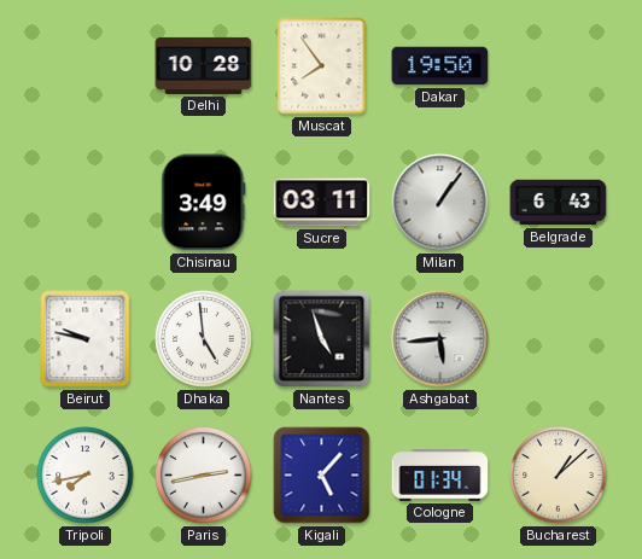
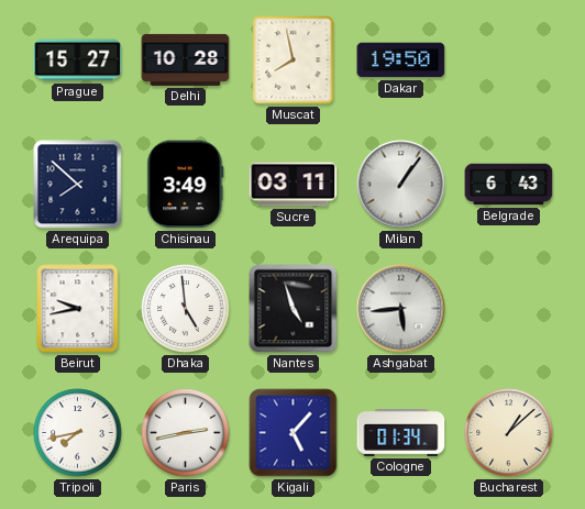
Prague: none -> 15:27
Muscat: 7:54 -> 7:58
Arequipa: none -> 7:52
Beirut: 9:47 -> 9:43
